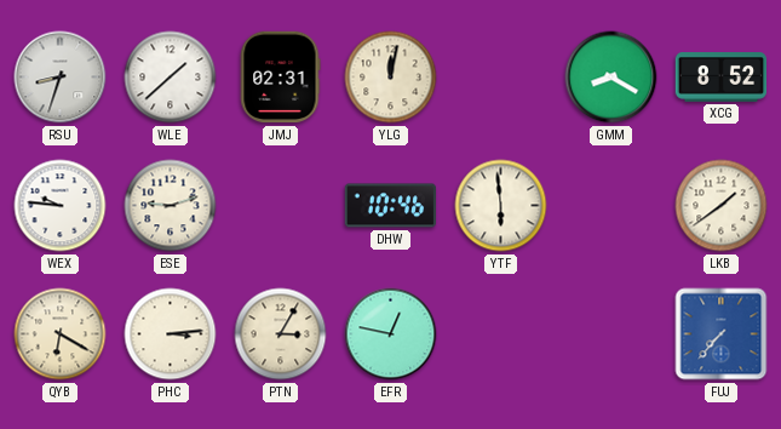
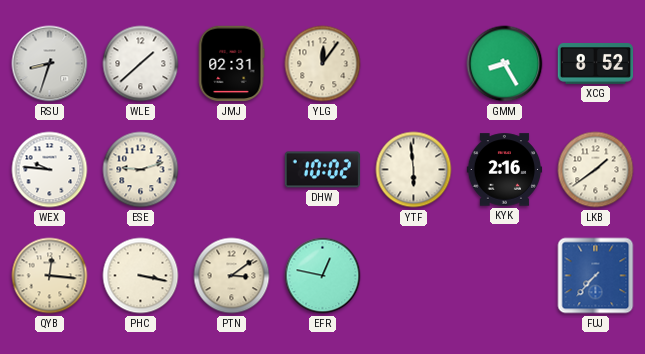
YLG: 12:02 -> 12:06
GMM: 8:20 -> 8:25
DHW: 10:46 -> 10:02
KYK: none -> 2:16
QYB: 6:20 -> 12:16
PHC: 3:14 -> 3:17
PTN: 3:05 -> 3:09
